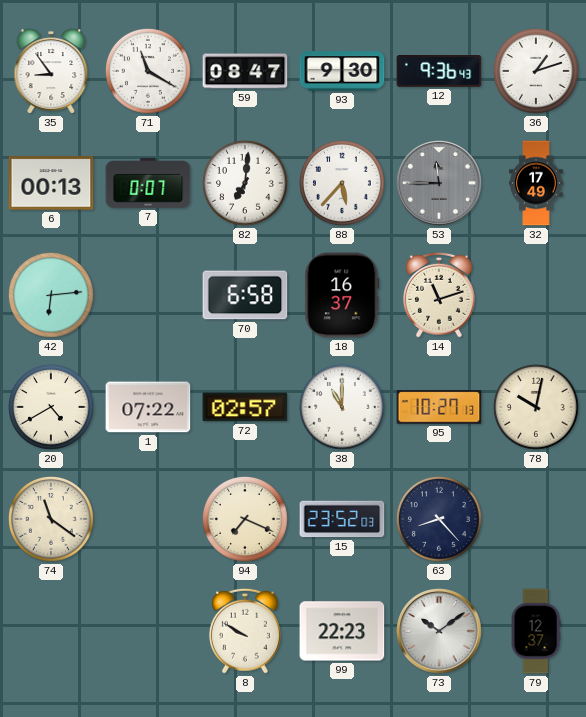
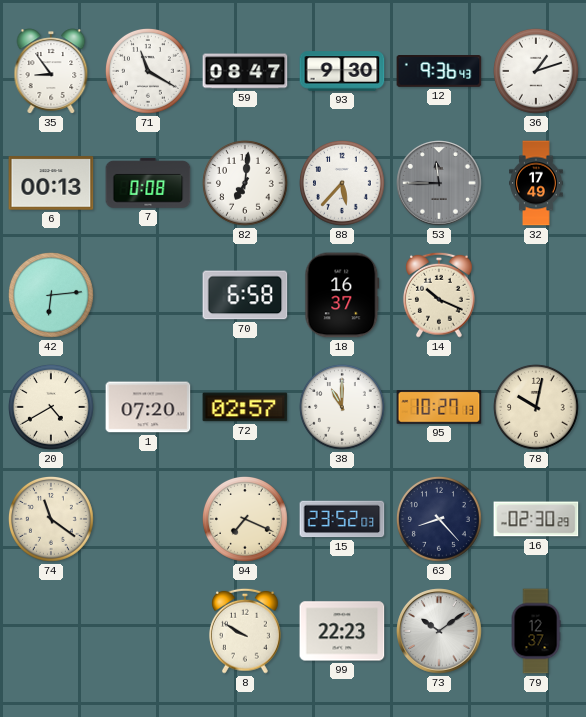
7: 0:07 -> 0:08
14: 11:12 -> 10:19
1: 07:22 -> 07:20
16: none -> 02:30
